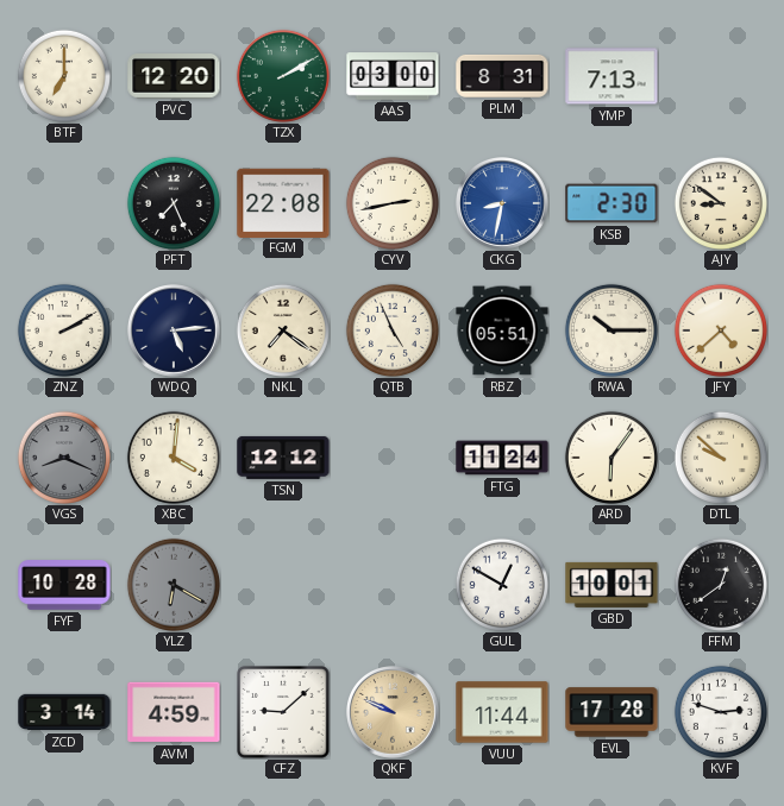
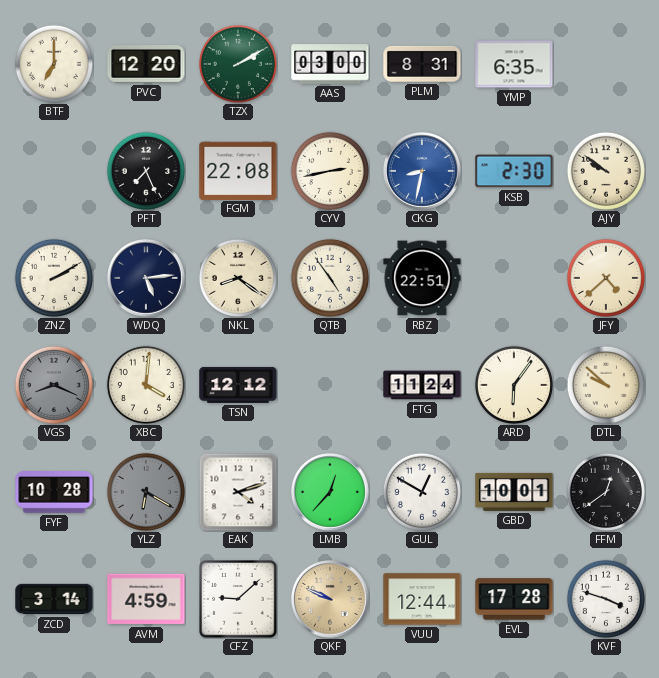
YMP: 7:13 -> 6:35
AJY: 8:51 -> 9:51
NKL: 7:21 -> 8:21
QTB: 4:56 -> 4:54
RBZ: 05:51 -> 22:51
RWA: 10:15 -> none
EAK: none -> 4:12
LMB: none -> 12:37
VUU: 11:44 -> 12:44
KVF: 2:48 -> 3:48
